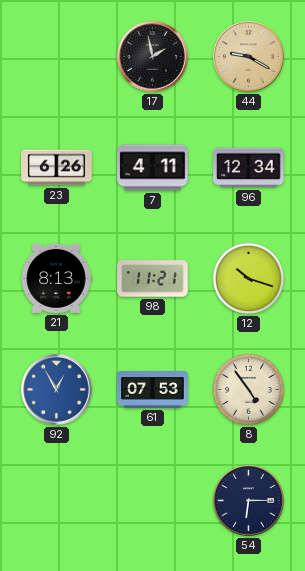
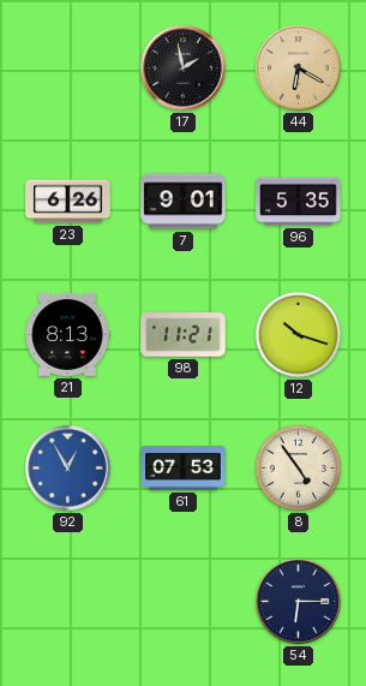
44: 9:20 -> 6:20
7: 4:11 -> 9:01
96: 12:34 -> 5:35
